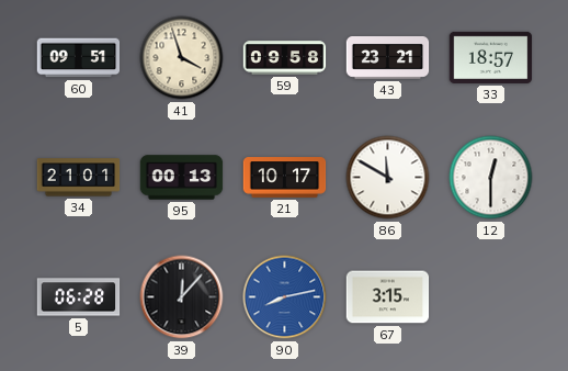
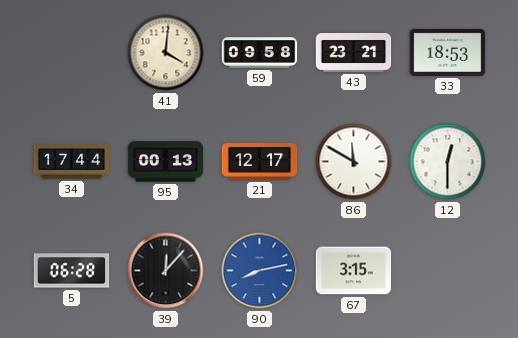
60: 09:51 -> none
41: 3:57 -> 4:01
33: 18:57 -> 18:53
34: 21:01 -> 17:44
21: 10:17 -> 12:17
